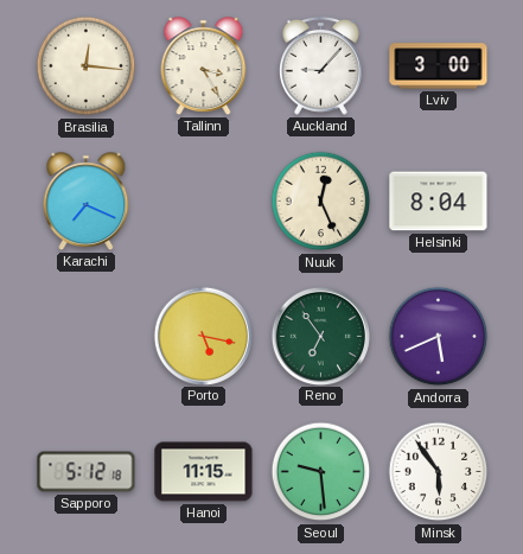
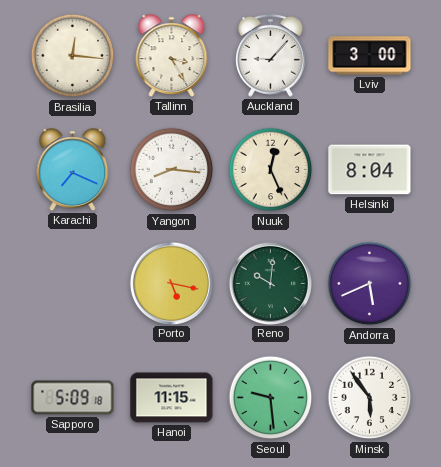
Yangon: none -> 8:16
Reno: 6:54 -> 10:01
Sapporo: 5:12 -> 5:09
